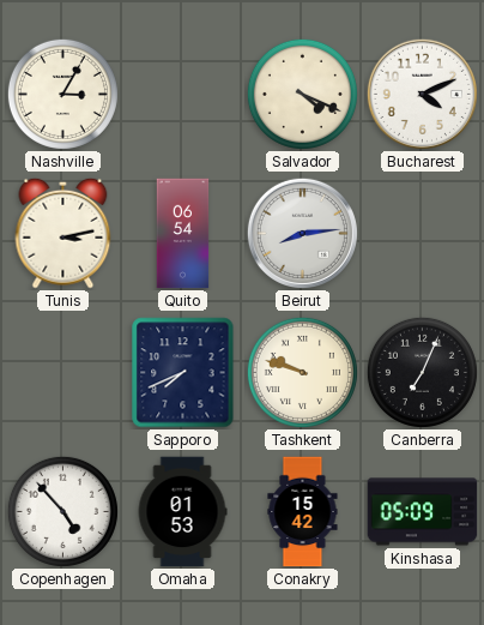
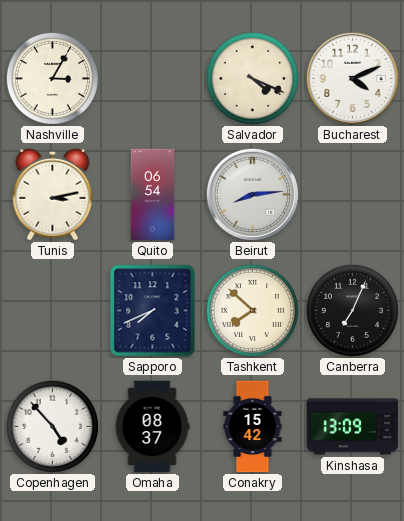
Tashkent: 9:48 -> 7:52
Omaha: 01:53 -> 08:37
Kinshasa: 05:09 -> 13:09
